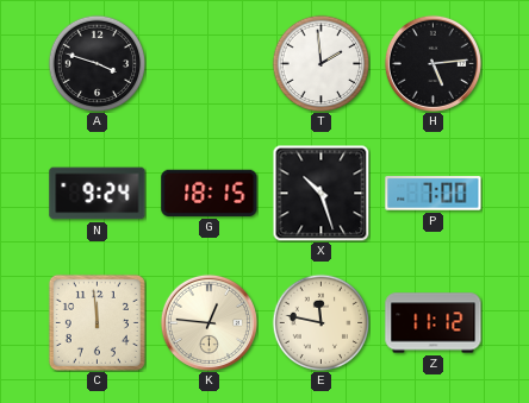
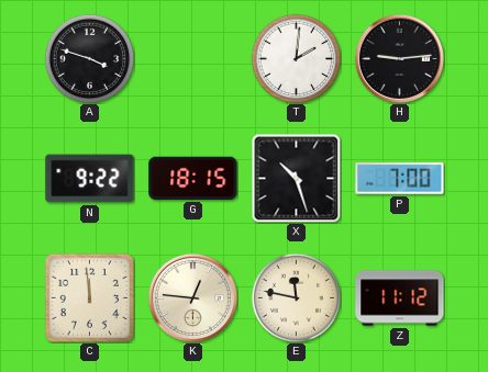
T: 1:59 -> 2:01
H: 5:14 -> 9:14
N: 9:24 -> 9:22
